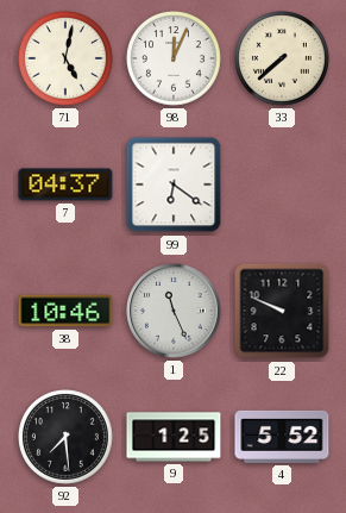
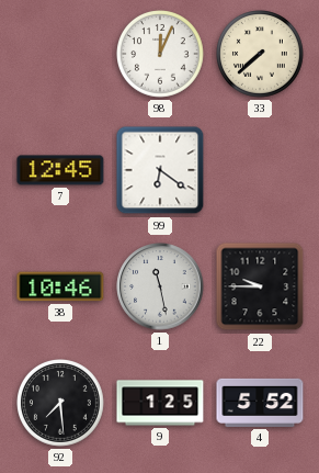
71: 5:02 -> none
7: 04:37 -> 12:45
1: 11:26 -> 11:28
22: 9:49 -> 9:45
